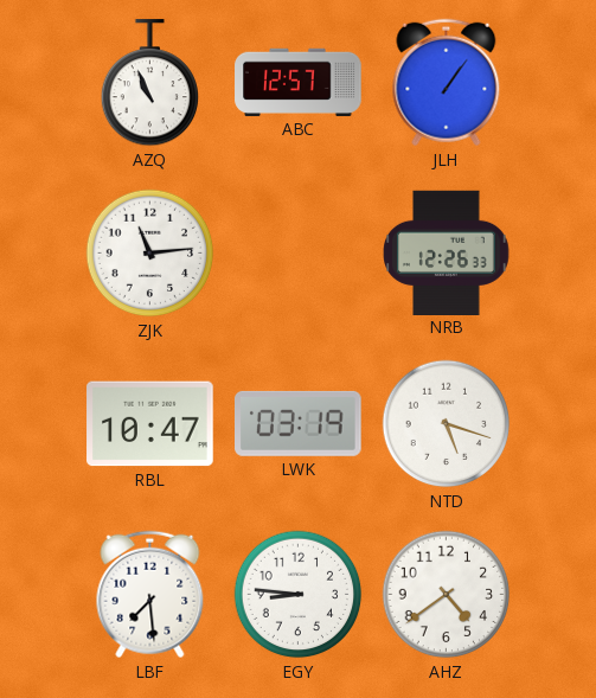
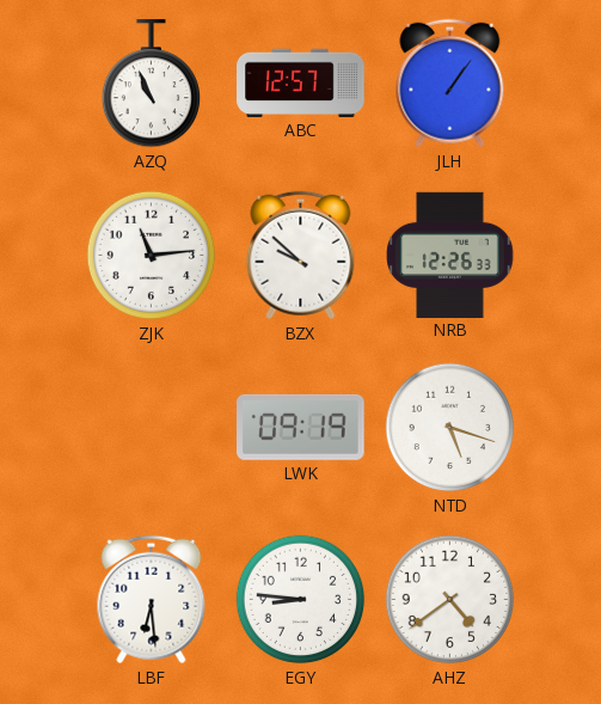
BZX: none -> 9:52
RBL: 10:47 -> none
LWK: 03:19 -> 09:19
LBF: 7:29 -> 6:29
